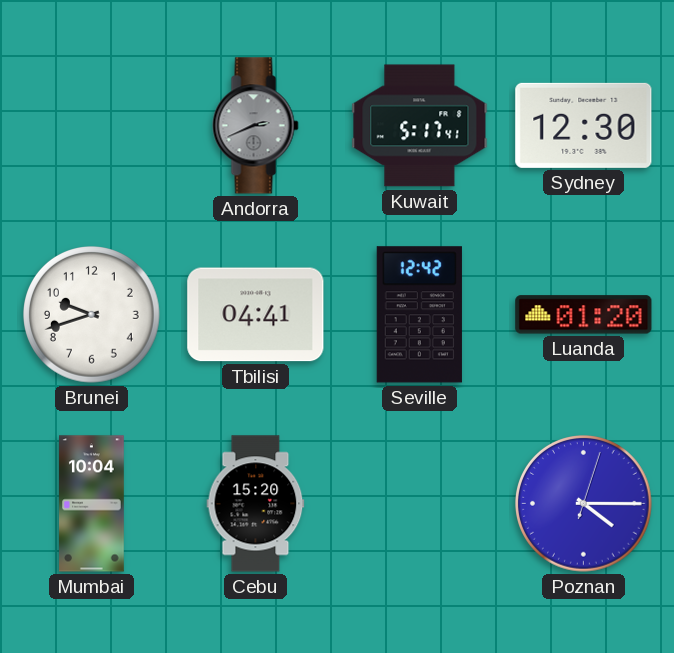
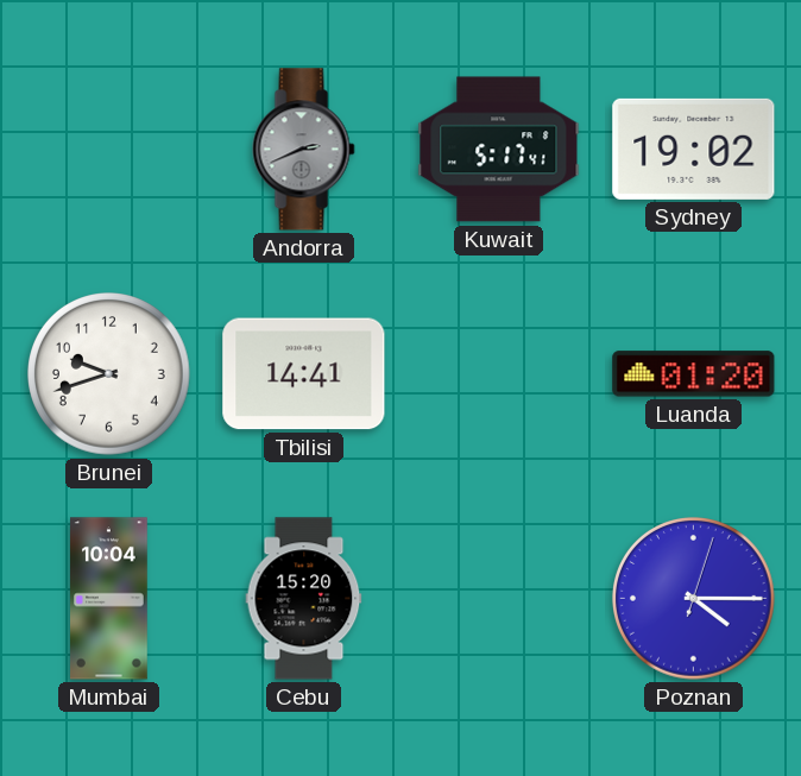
Sydney: 12:30 -> 19:02
Tbilisi: 04:41 -> 14:41
Seville: 12:42 -> none
